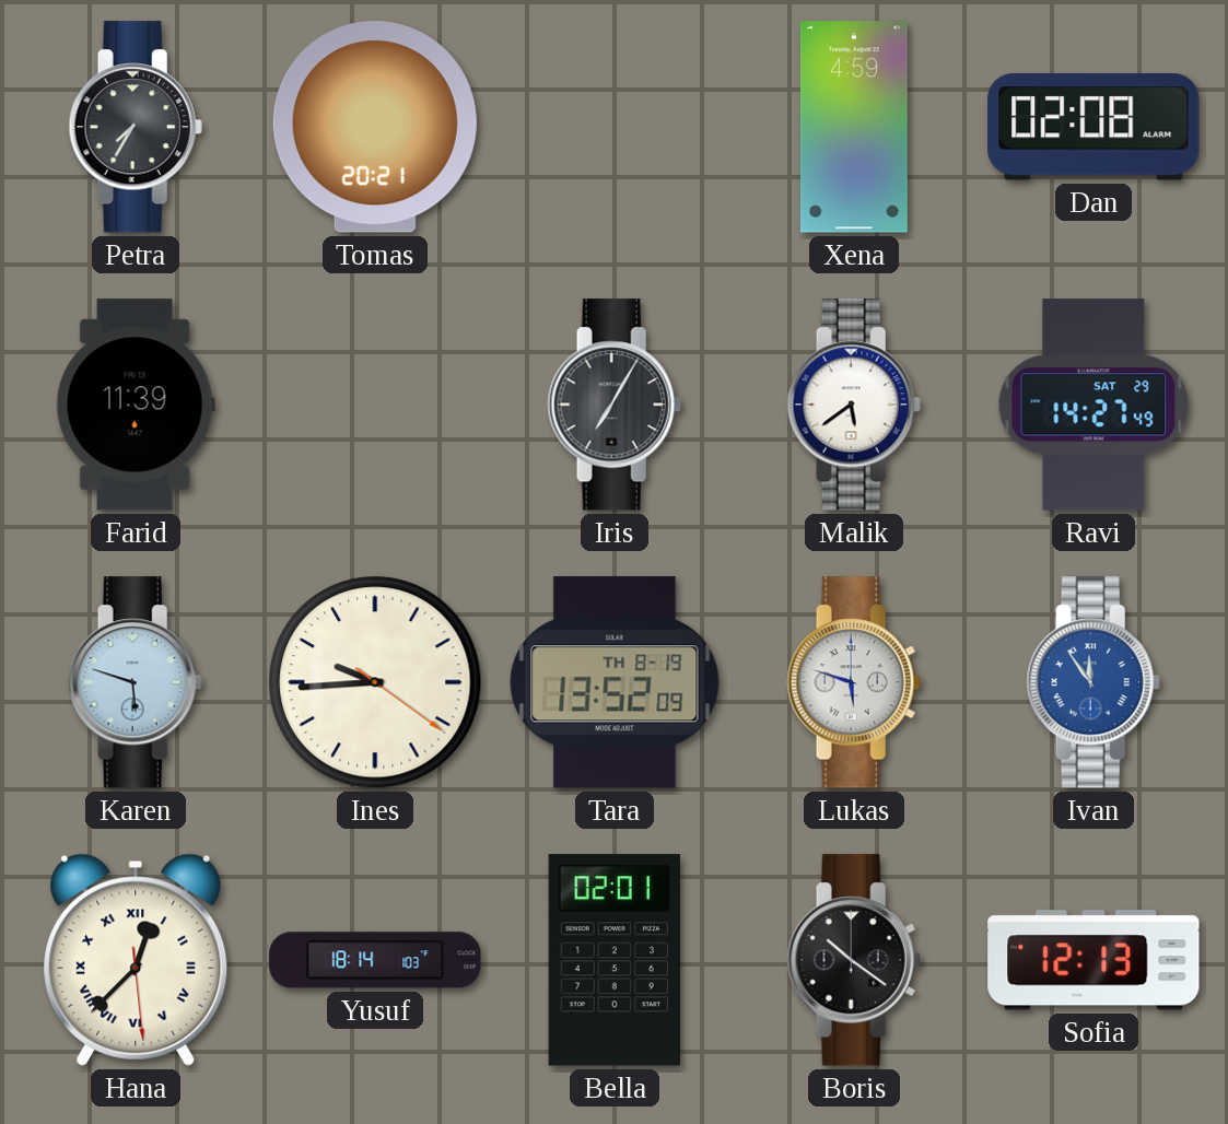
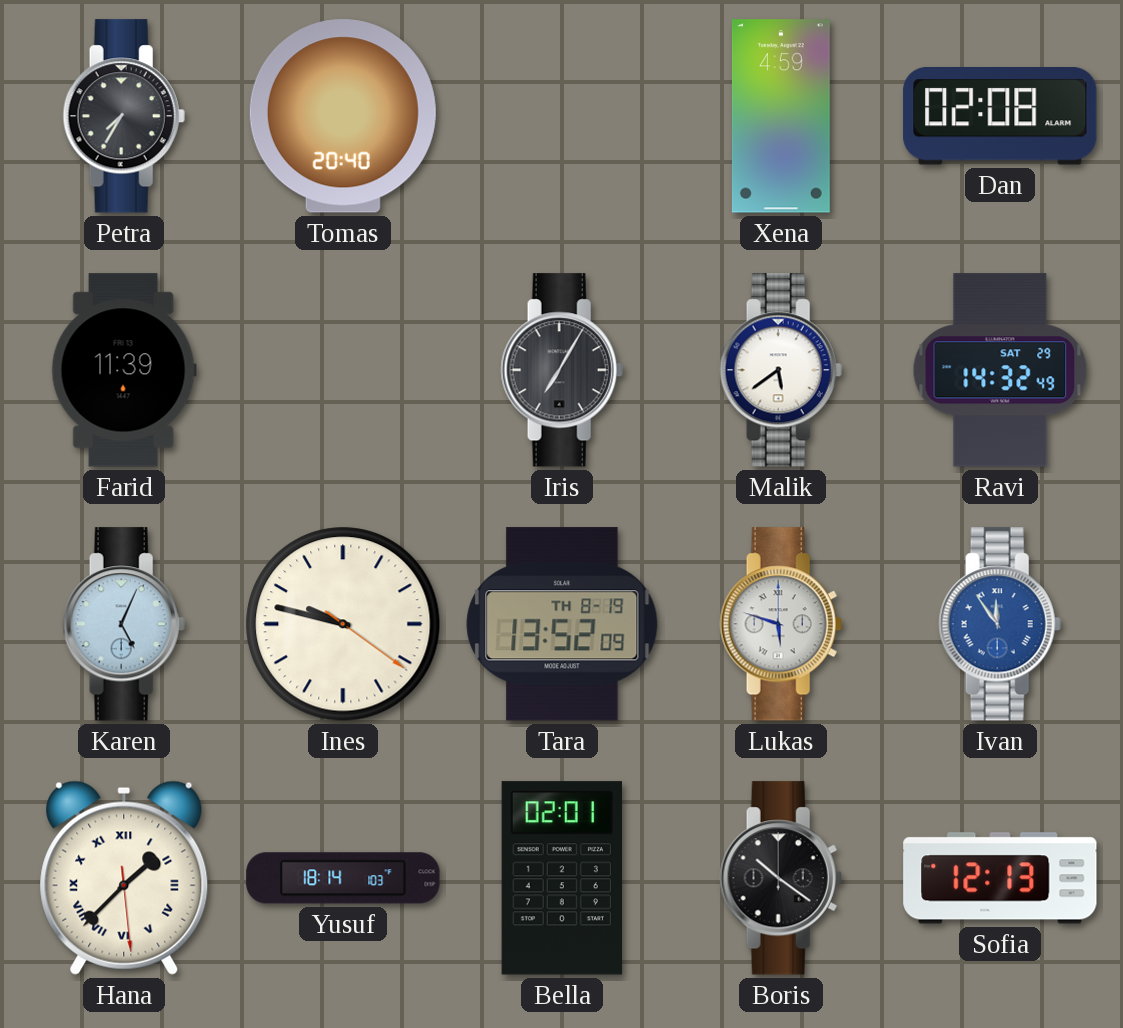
Tomas: 20:21 -> 20:40
Ravi: 14:27 -> 14:32
Karen: 5:48 -> 5:04
Ines: 9:44 -> 9:47
Hana: 12:37 -> 1:37
